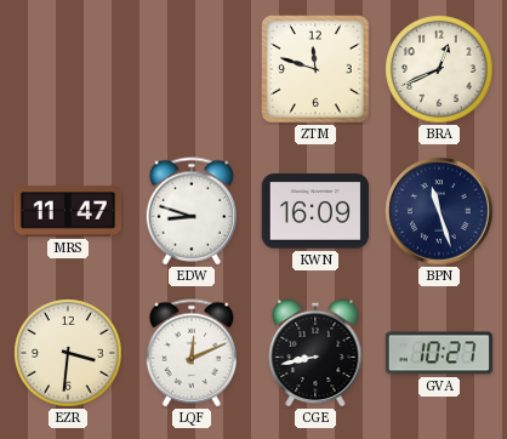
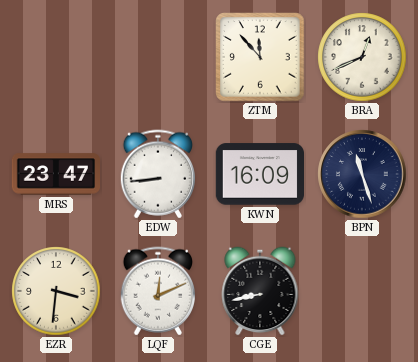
ZTM: 11:48 -> 11:53
MRS: 11:47 -> 23:47
EDW: 8:48 -> 8:44
GVA: 10:27 -> none
